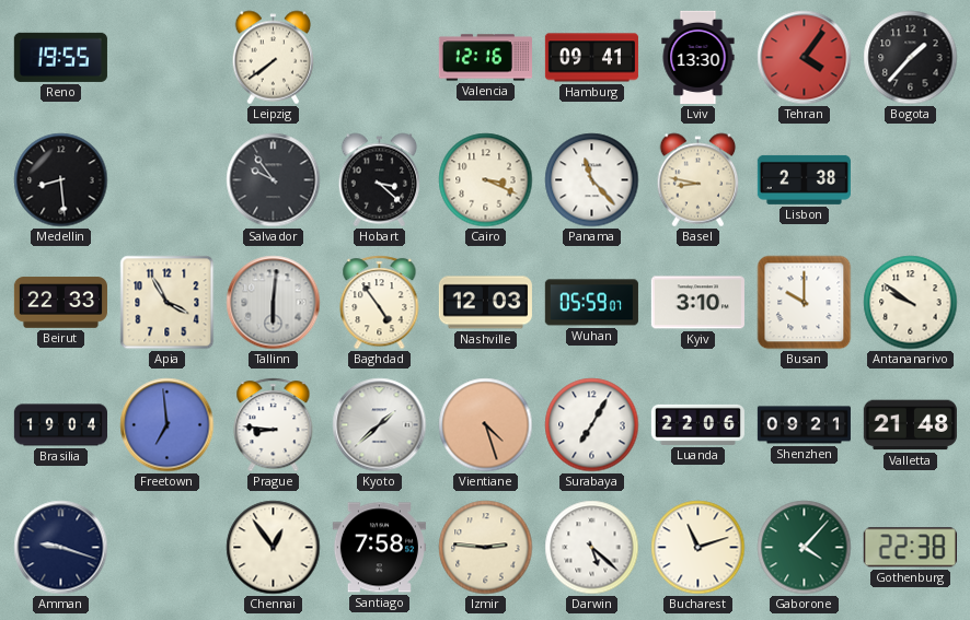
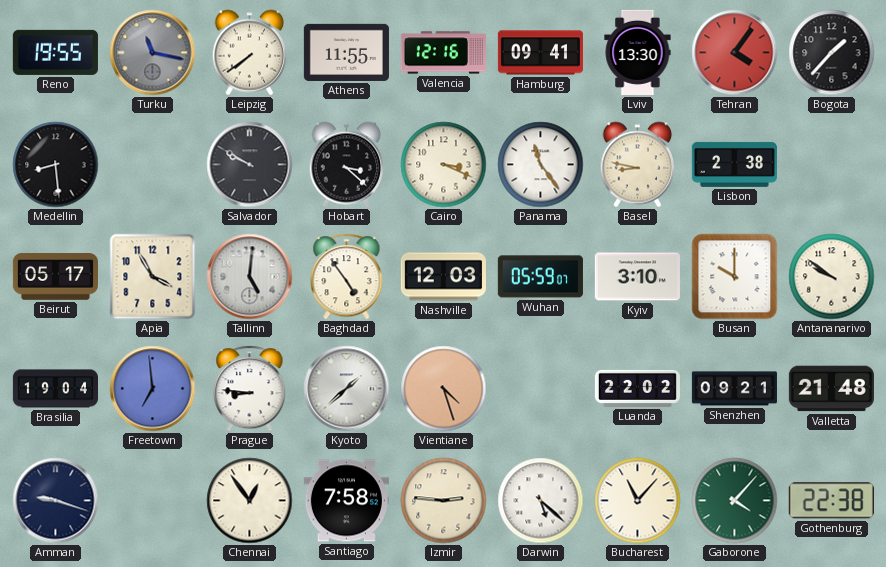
Turku: none -> 11:17
Athens: none -> 11:55
Salvador: 9:54 -> 9:50
Panama: 11:23 -> 11:24
Beirut: 22:33 -> 05:17
Tallinn: 6:01 -> 5:01
Surabaya: 7:05 -> none
Luanda: 22:06 -> 22:02
Bucharest: 11:12 -> 11:07
